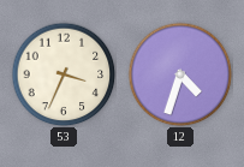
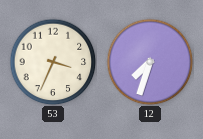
12: 4:33 -> 7:33
